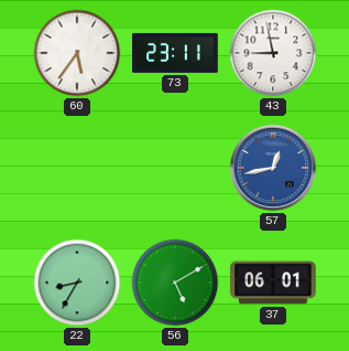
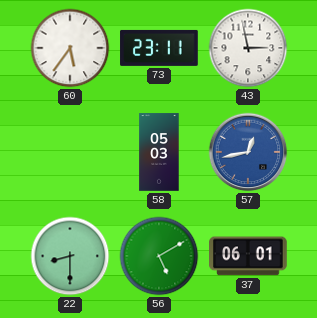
43: 8:58 -> 2:58
58: none -> 05:03
22: 8:35 -> 8:30
